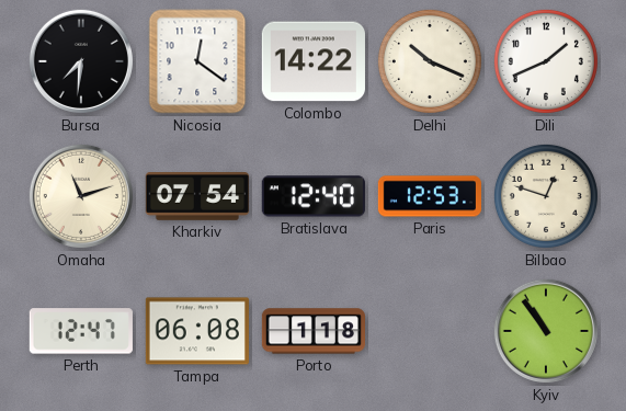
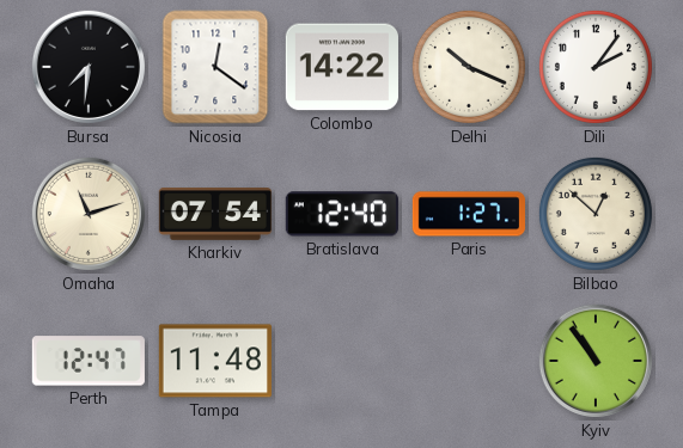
Dili: 1:41 -> 2:06
Paris: 12:53 -> 1:27
Bilbao: 12:48 -> 12:52
Tampa: 06:08 -> 11:48
Porto: 1:18 -> none
